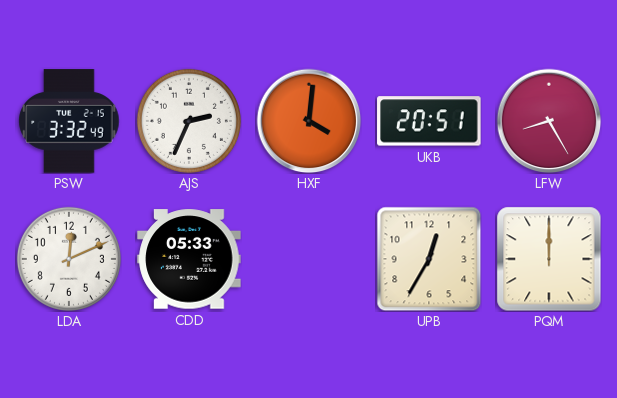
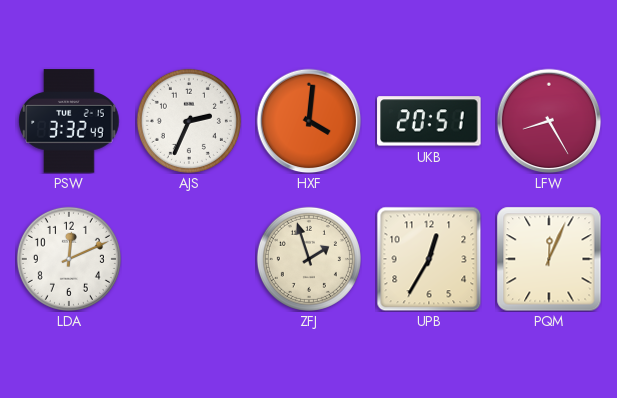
CDD: 05:33 -> none
ZFJ: none -> 1:57
PQM: 12:00 -> 12:04
